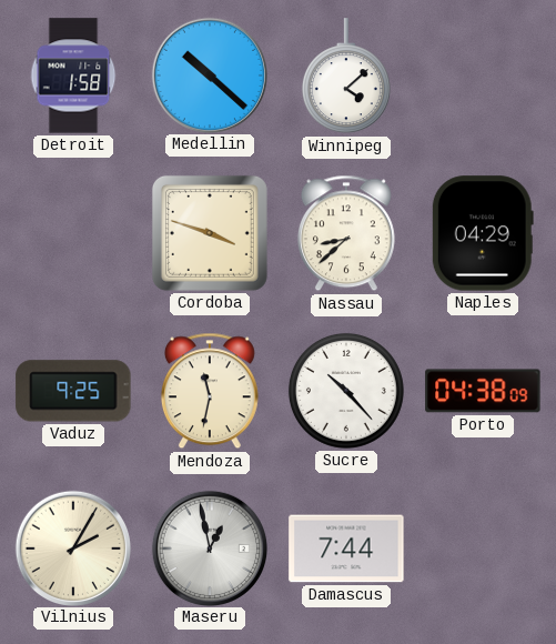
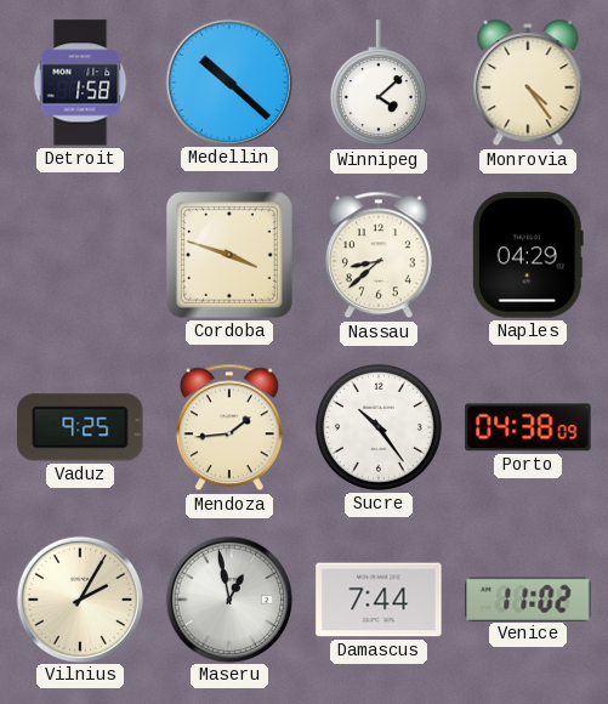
Monrovia: none -> 4:24
Mendoza: 11:32 -> 1:44
Sucre: 10:23 -> 10:24
Venice: none -> 11:02
